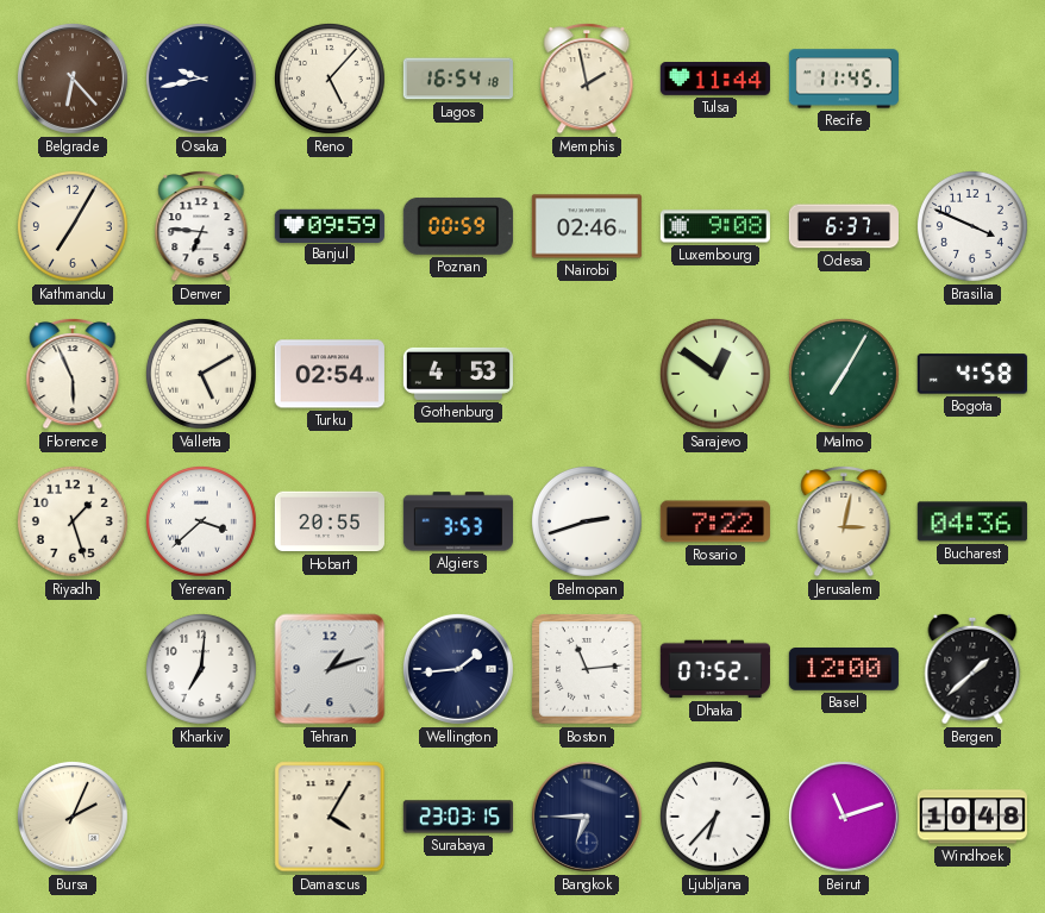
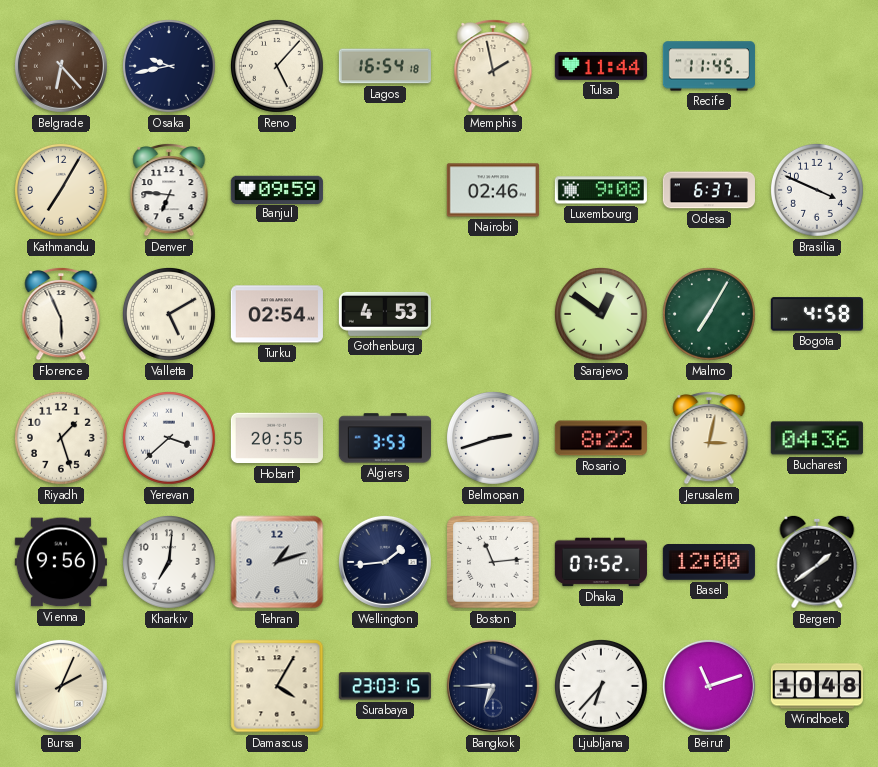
Poznan: 00:59 -> none
Rosario: 7:22 -> 8:22
Vienna: none -> 9:56
Bergen: 1:38 -> 1:39
